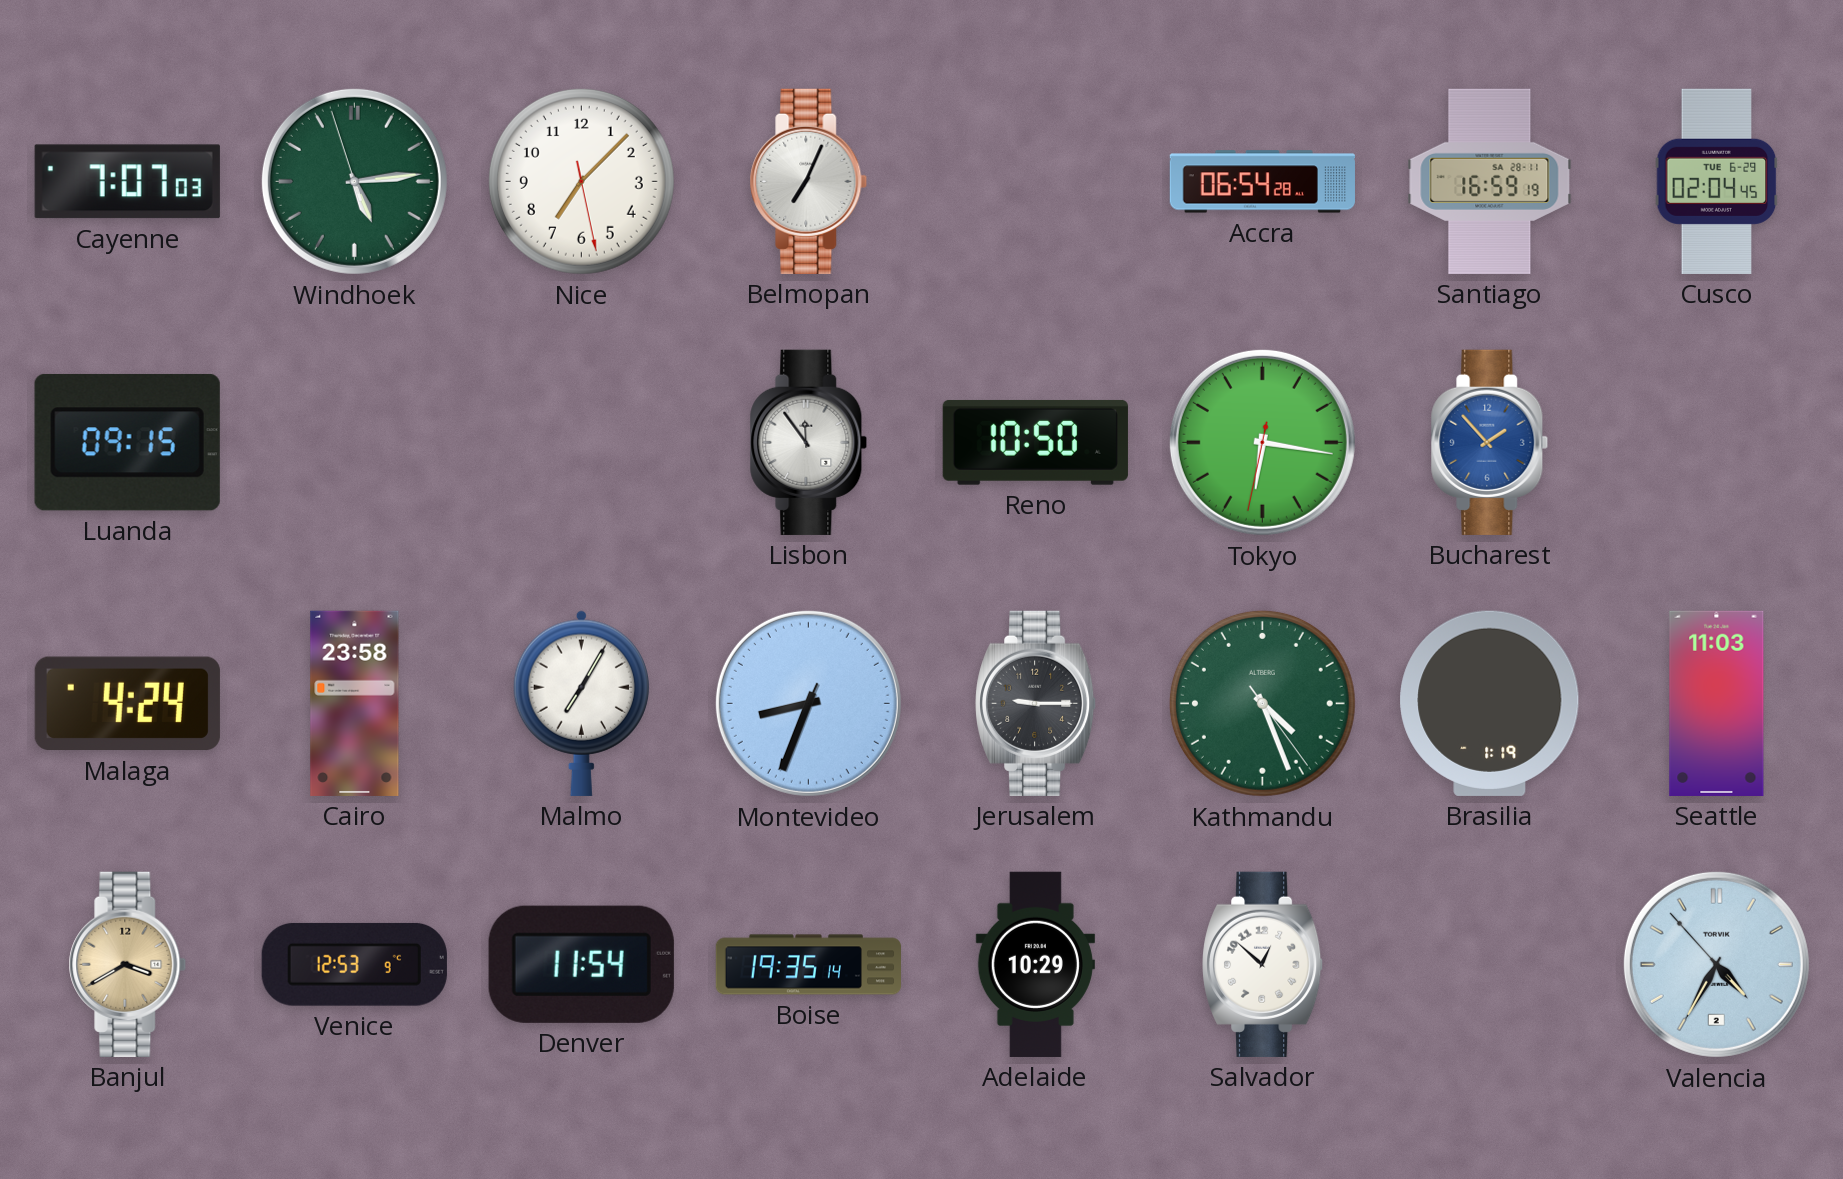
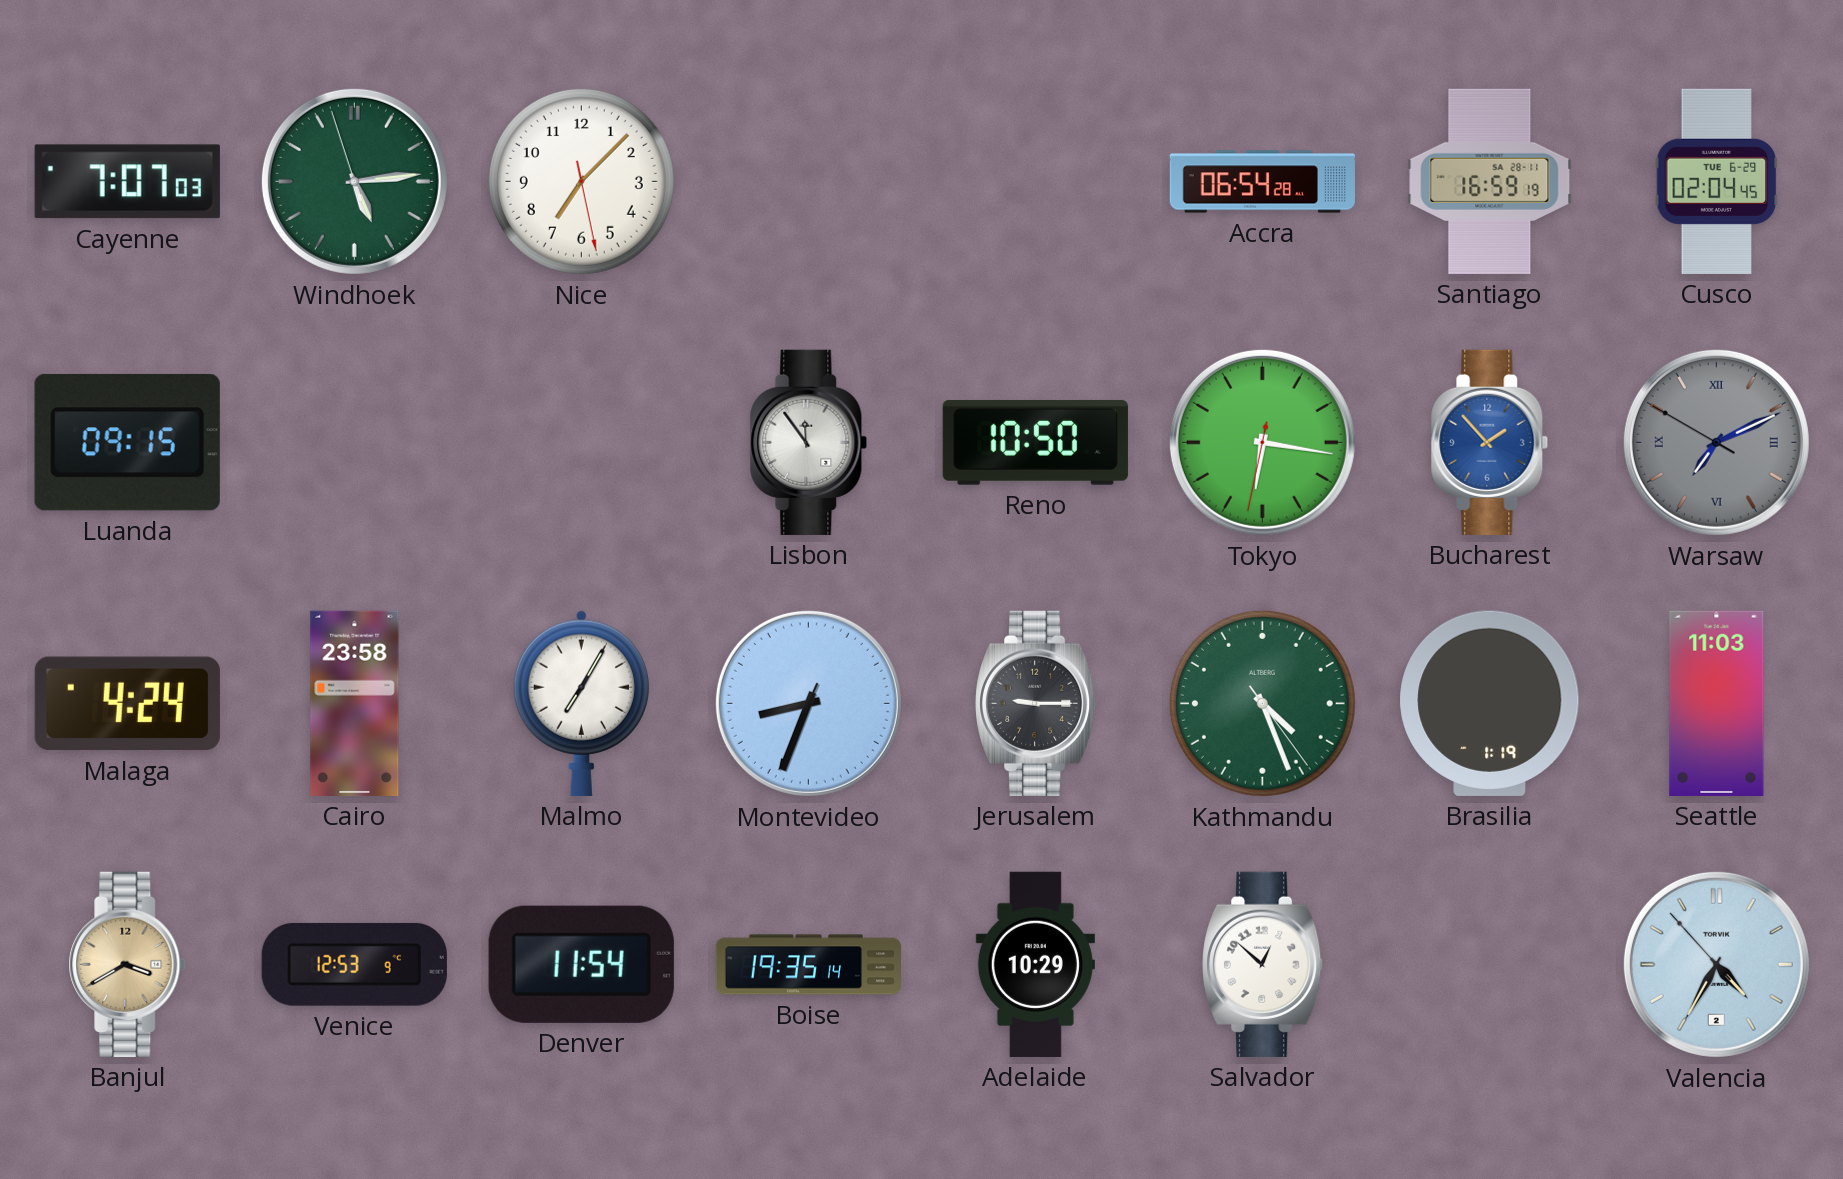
Belmopan: 7:04 -> none
Warsaw: none -> 7:10
